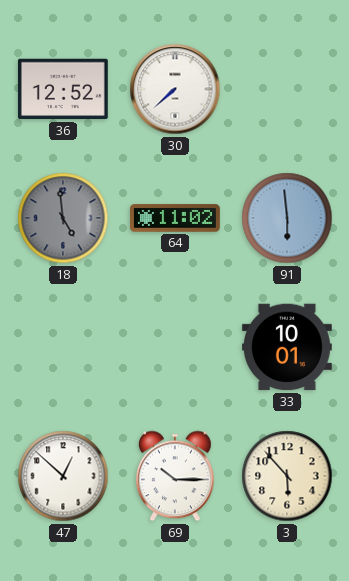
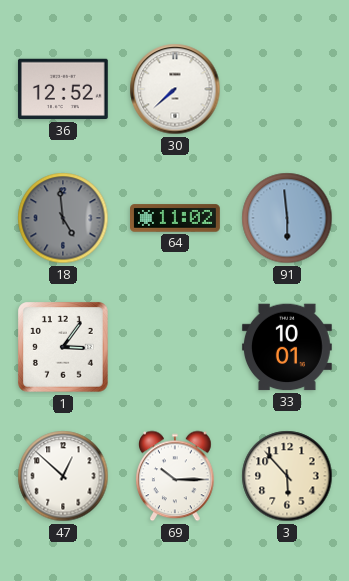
1: none -> 3:06
